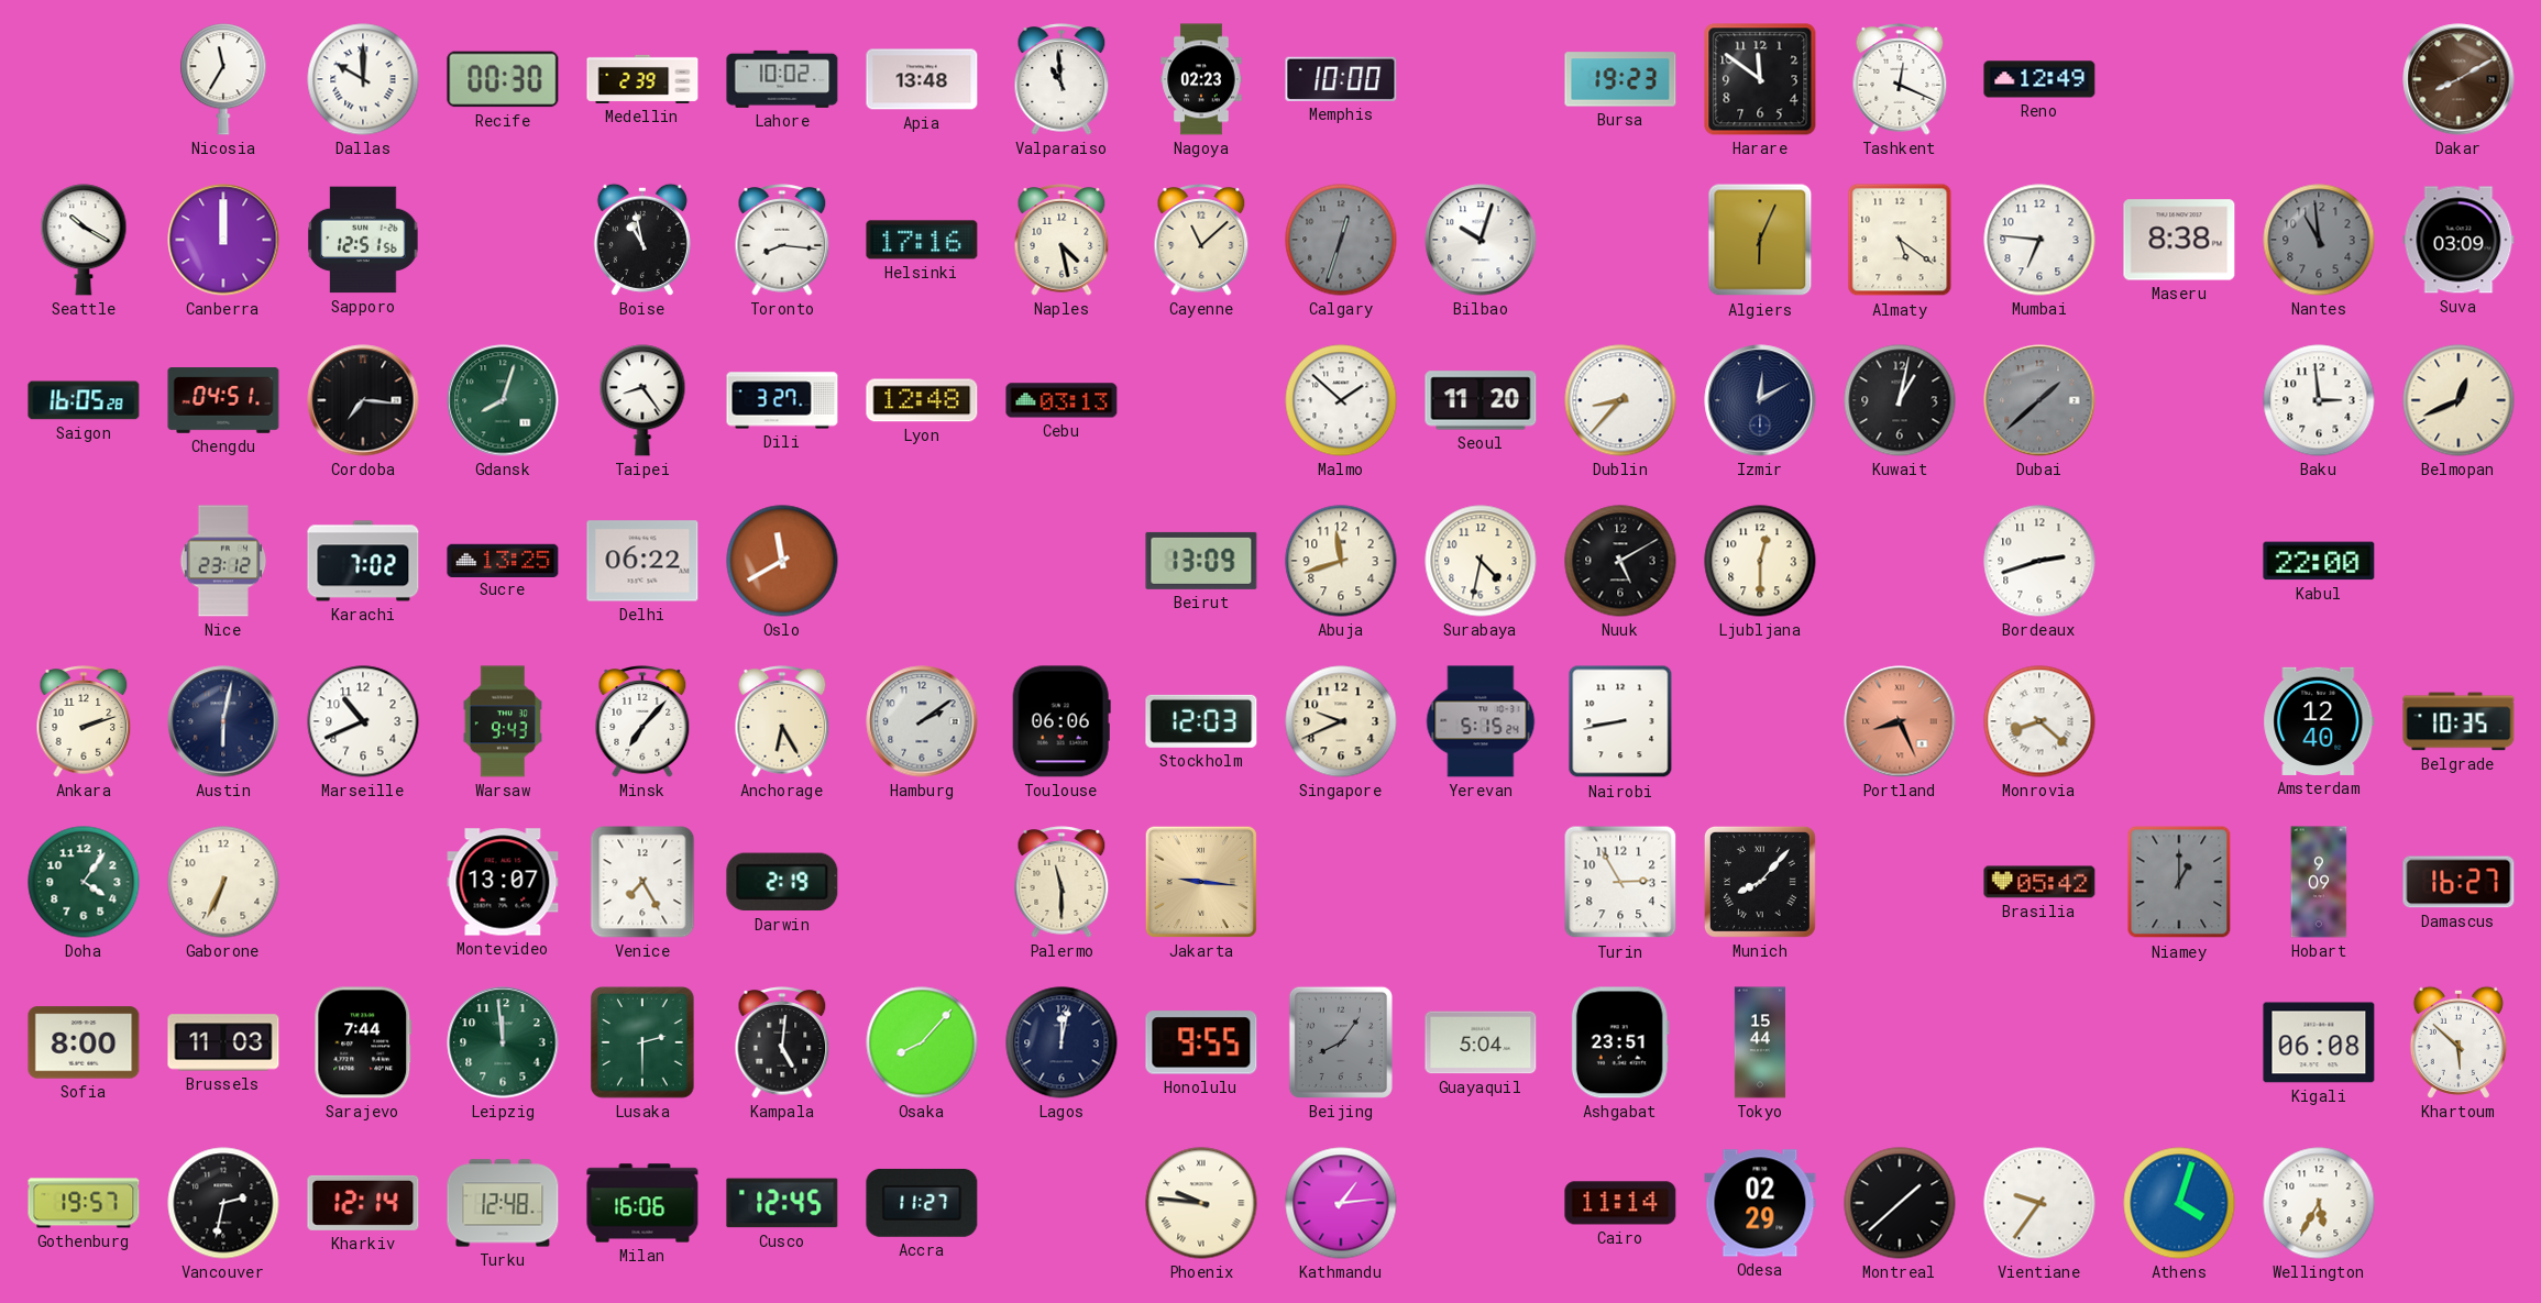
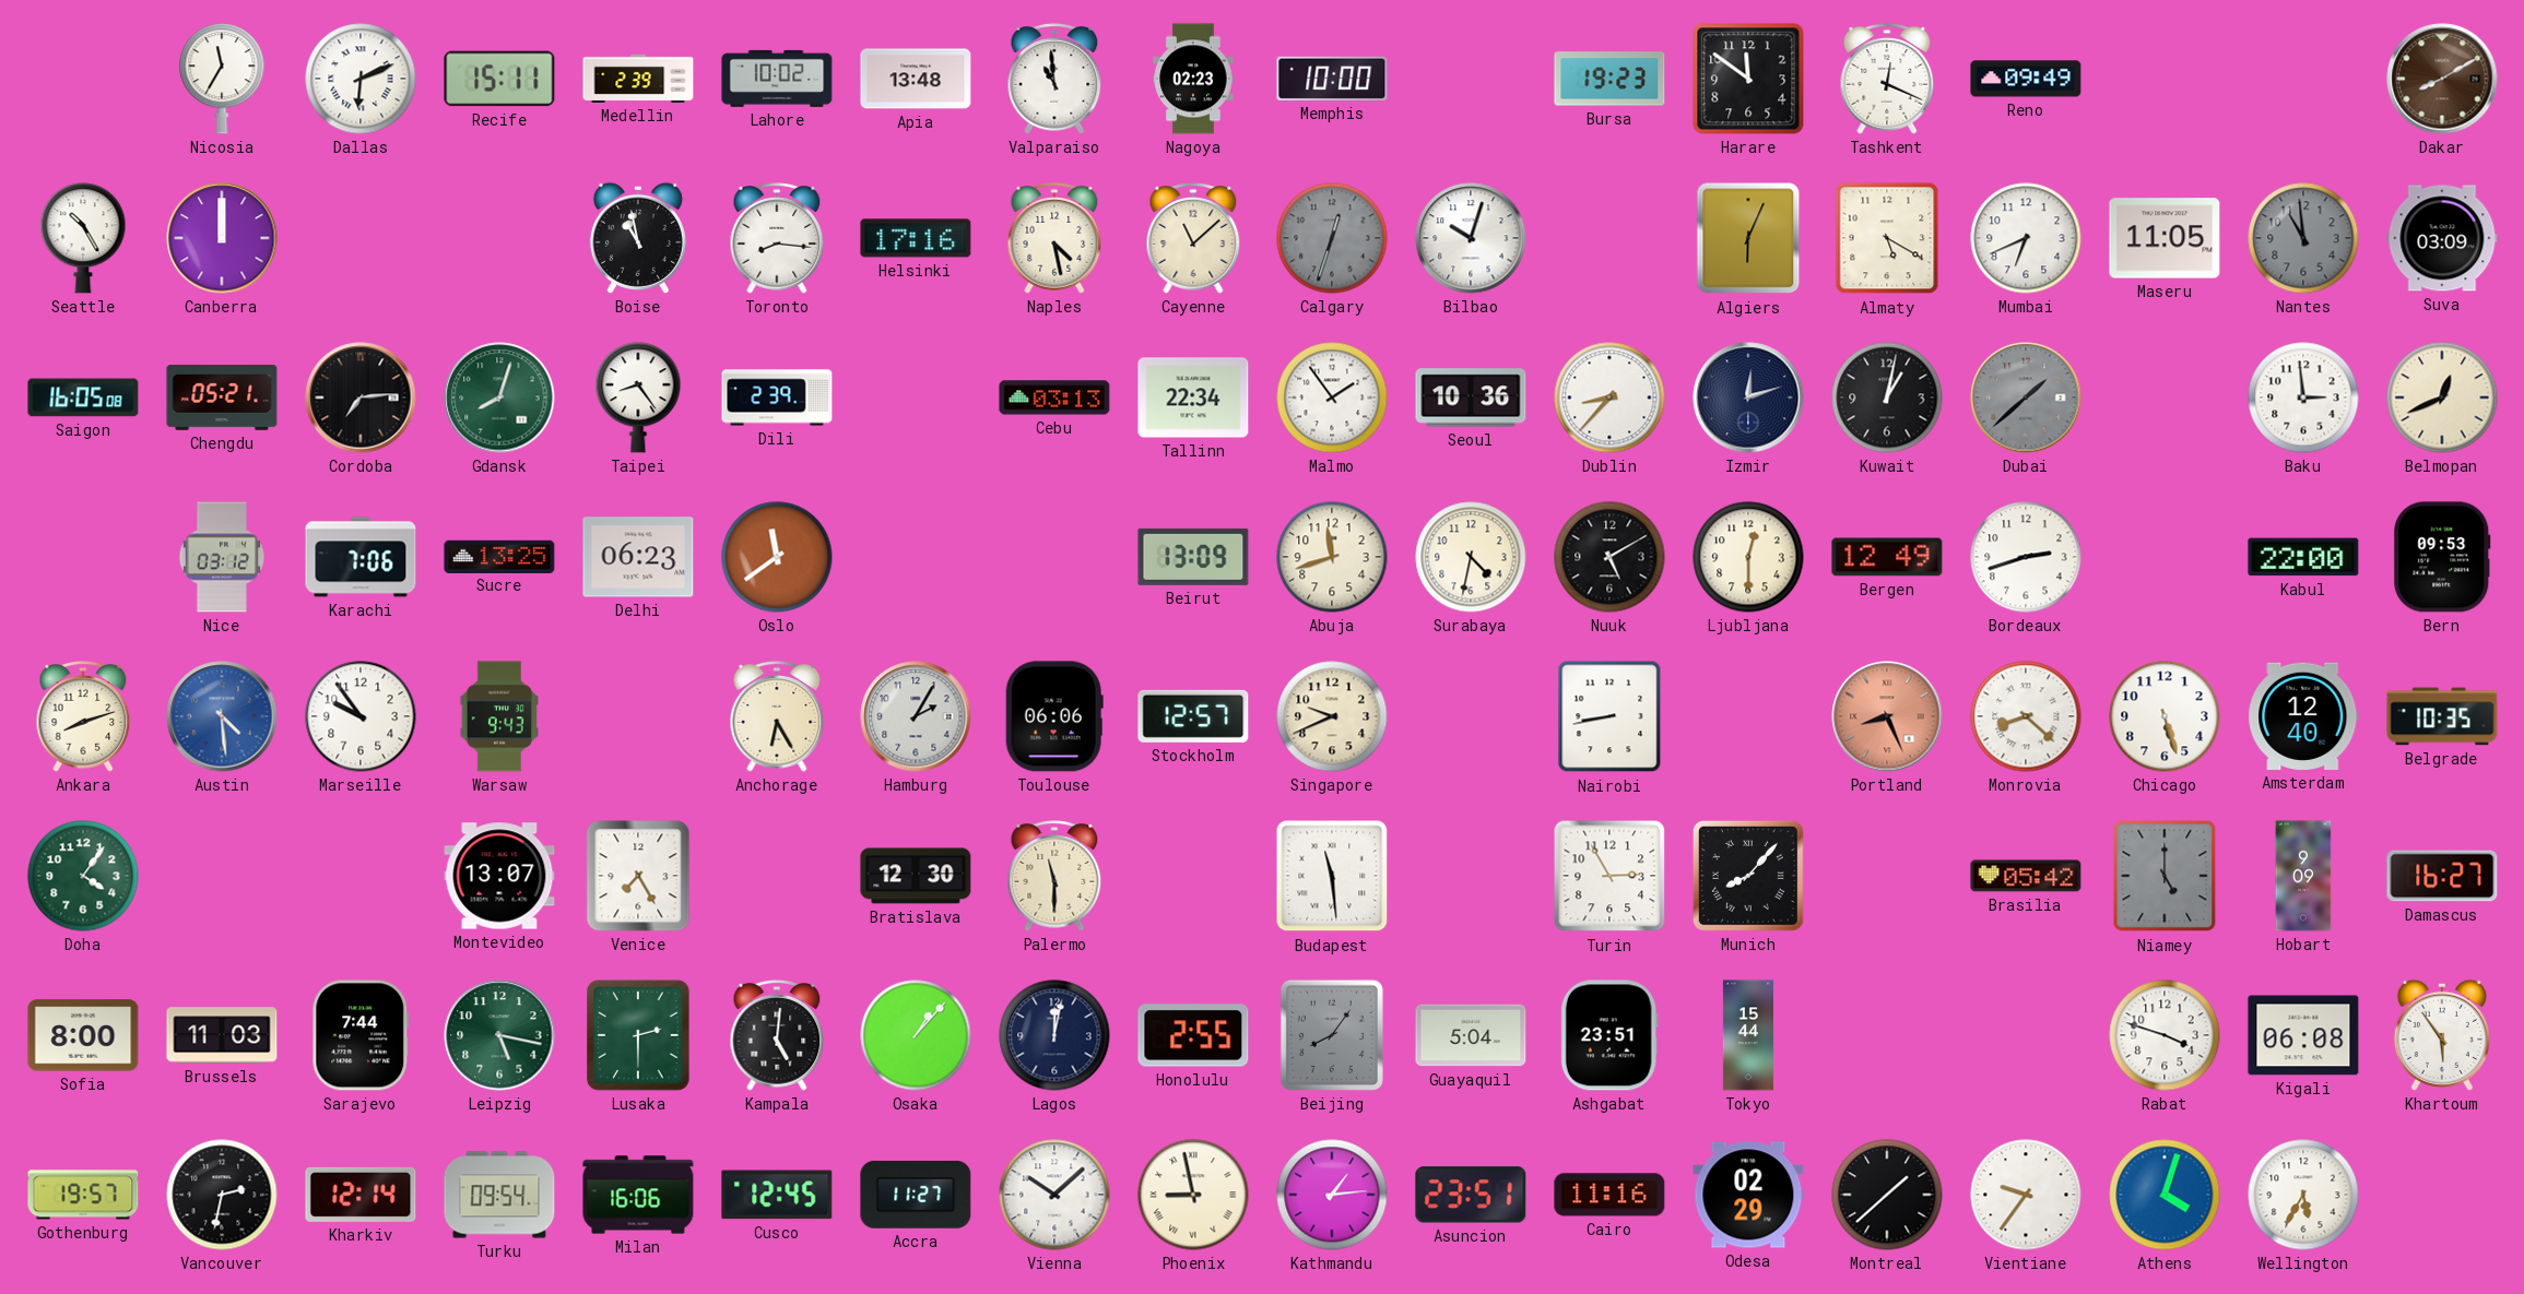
Dallas: 10:00 -> 6:11
Recife: 00:30 -> 15:11
Reno: 12:49 -> 09:49
Seattle: 10:20 -> 10:25
Sapporo: 12:51 -> none
Almaty: 5:21 -> 5:20
Mumbai: 6:46 -> 6:41
Maseru: 8:38 -> 11:05
Saigon: 16:05:28 -> 16:05:08
Chengdu: 04:51 -> 05:21
Cordoba: 7:16 -> 7:14
Dili: 3:27 -> 2:39
Lyon: 12:48 -> none
Tallinn: none -> 22:34
Malmo: 1:52 -> 1:54
Seoul: 11:20 -> 10:36
Izmir: 12:10 -> 12:12
Nice: 23:12 -> 03:12
Karachi: 7:02 -> 7:06
Delhi: 06:22 -> 06:23
Oslo: 11:40 -> 11:39
Bergen: none -> 12:49
Bern: none -> 09:53
Ankara: 2:12 -> 8:12
Austin: 6:02 -> 4:29
Austin dial: navy -> blue
Marseille: 10:41 -> 9:54
Minsk: 7:07 -> none
Hamburg: 2:09 -> 2:05
Stockholm: 12:03 -> 12:57
Yerevan: 5:15 -> none
Chicago: none -> 5:27
Gaborone: 6:34 -> none
Darwin: 2:19 -> none
Bratislava: none -> 12:30
Jakarta: 9:16 -> none
Budapest: none -> 11:29
Niamey: 1:00 -> 5:00
Leipzig: 11:59 -> 5:17
Osaka: 8:07 -> 1:07
Honolulu: 9:55 -> 2:55
Rabat: none -> 3:48
Khartoum: 5:52 -> 5:54
Turku: 12:48 -> 09:54
Vienna: none -> 10:08
Phoenix: 9:46 -> 8:58
Asuncion: none -> 23:51
Cairo: 11:14 -> 11:16
